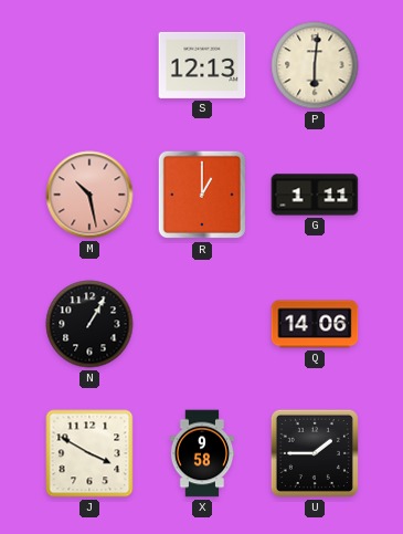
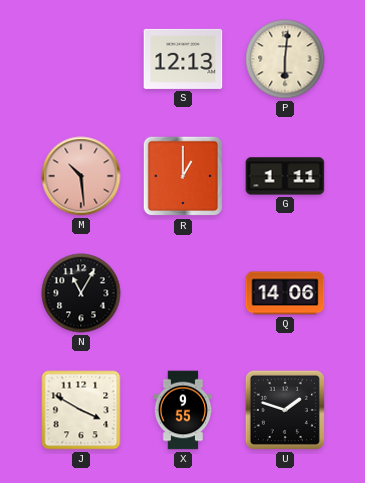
M: 10:28 -> 10:29
N: 1:05 -> 11:05
X: 9:58 -> 9:55
U: 1:45 -> 1:48
